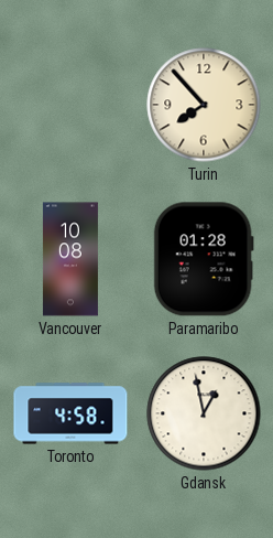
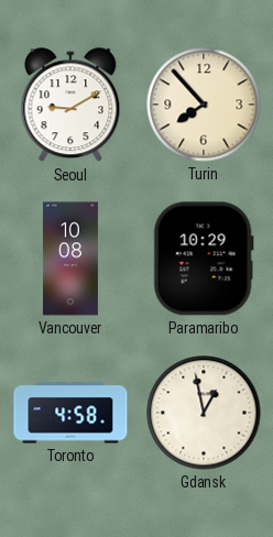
Seoul: none -> 9:10
Paramaribo: 01:28 -> 10:29
